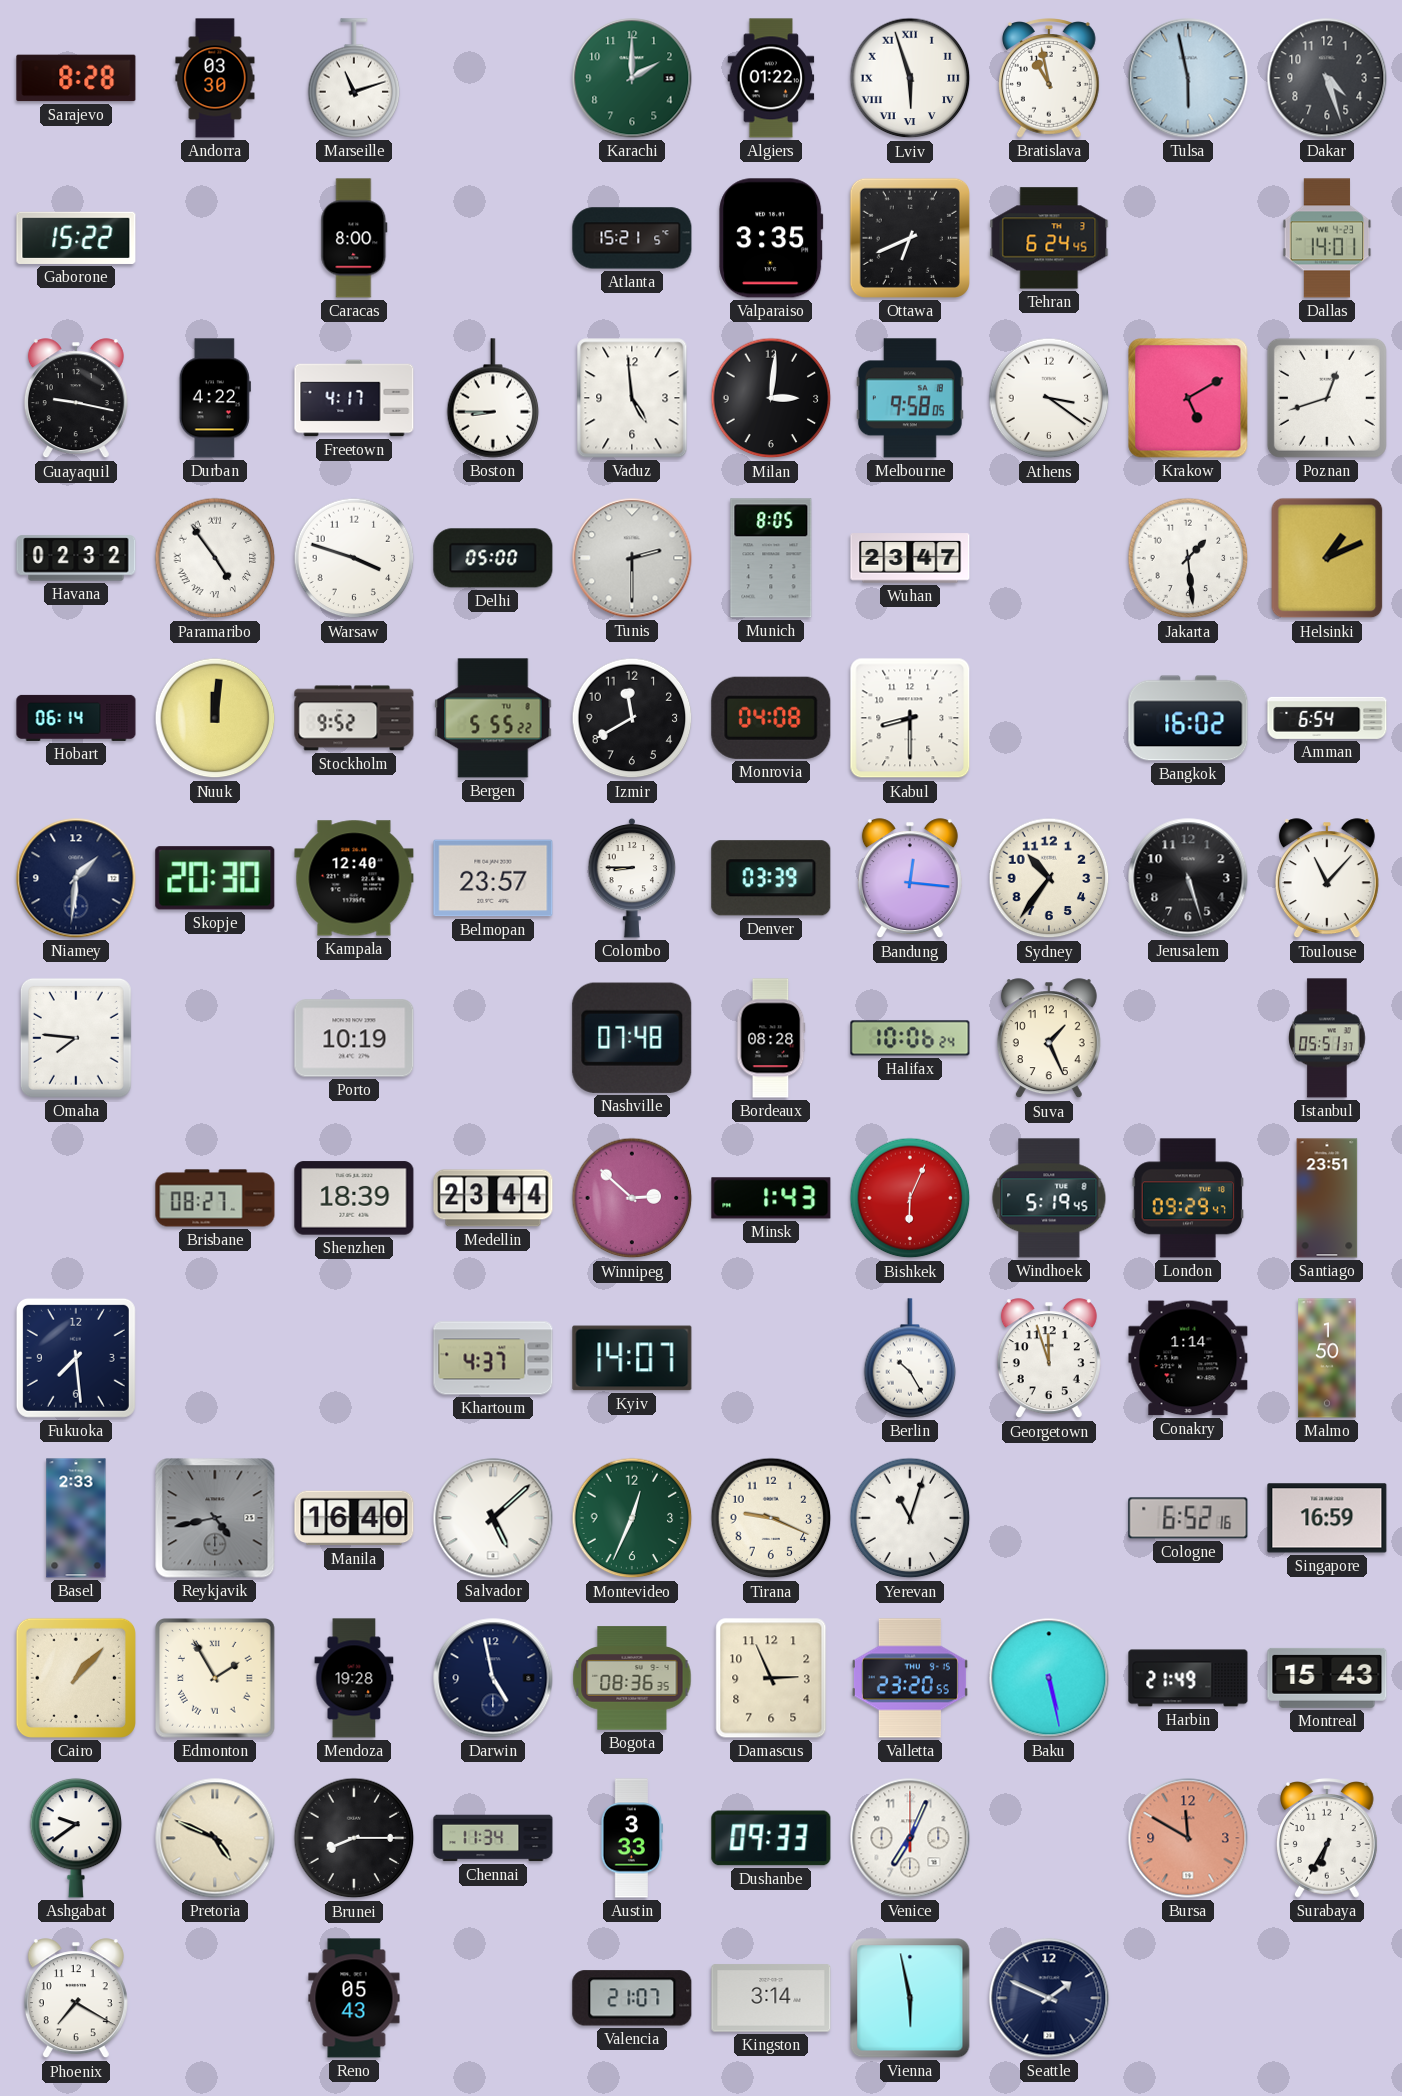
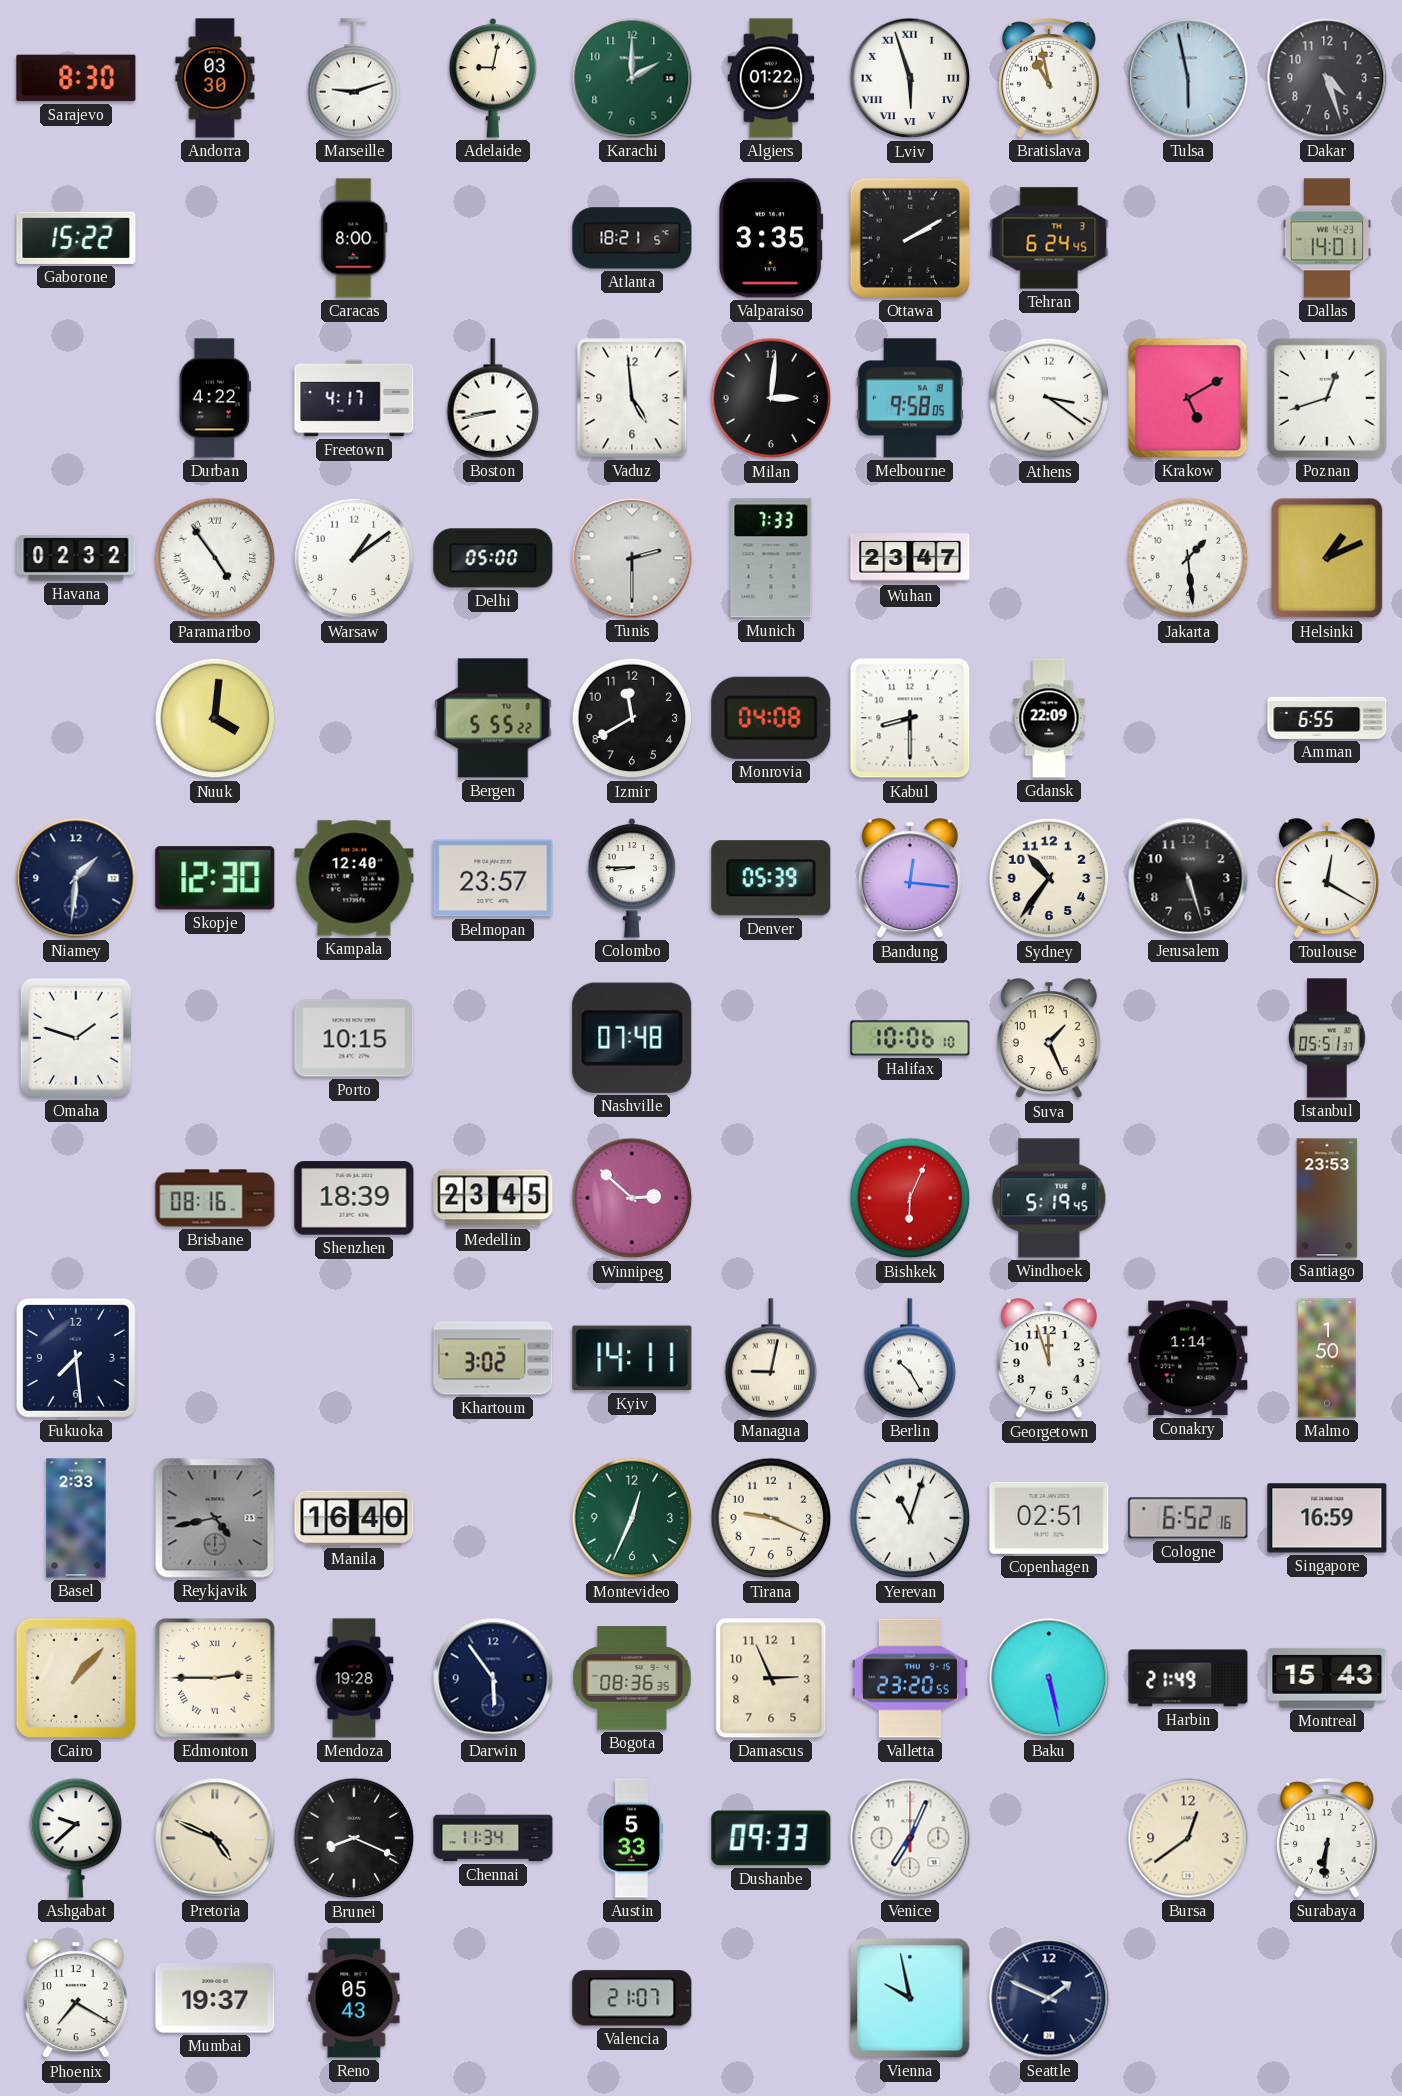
Sarajevo: 8:28 -> 8:30
Marseille: 11:12 -> 9:12
Adelaide: none -> 9:02
Atlanta: 15:21 -> 18:21
Ottawa: 6:41 -> 2:10
Guayaquil: 9:17 -> none
Boston: 8:45 -> 8:43
Warsaw: 3:48 -> 1:09
Munich: 8:05 -> 7:33
Hobart: 06:14 -> none
Nuuk: 12:01 -> 4:01
Stockholm: 9:52 -> none
Gdansk: none -> 22:09
Bangkok: 16:02 -> none
Amman: 6:54 -> 6:55
Skopje: 20:30 -> 12:30
Denver: 03:39 -> 05:39
Toulouse: 11:07 -> 12:20
Omaha: 7:46 -> 1:48
Porto: 10:19 -> 10:15
Bordeaux: 08:28 -> none
Halifax: 10:06:24 -> 10:06:10
Brisbane: 08:27 -> 08:16
Medellin: 23:44 -> 23:45
Minsk: 1:43 -> none
London: 09:29 -> none
Santiago: 23:51 -> 23:53
Khartoum: 4:37 -> 3:02
Kyiv: 14:07 -> 14:11
Managua: none -> 9:02
Salvador: 5:08 -> none
Copenhagen: none -> 02:51
Edmonton: 1:55 -> 2:45
Darwin: 4:58 -> 5:54
Ashgabat: 9:39 -> 9:38
Brunei: 8:15 -> 8:19
Austin: 3:33 -> 5:33
Bursa: 11:50 -> 12:39
Bursa dial: salmon -> cream
Surabaya: 6:35 -> 6:31
Mumbai: none -> 19:37
Kingston: 3:14 -> none
Vienna: 5:58 -> 9:58
